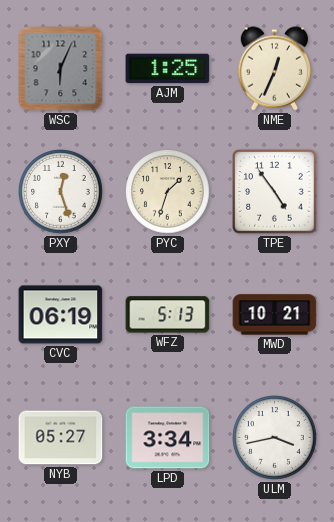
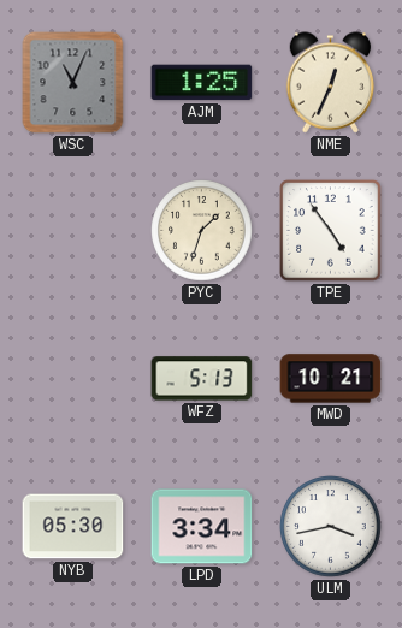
WSC: 6:04 -> 11:04
PXY: 12:27 -> none
CVC: 06:19 -> none
NYB: 05:27 -> 05:30
